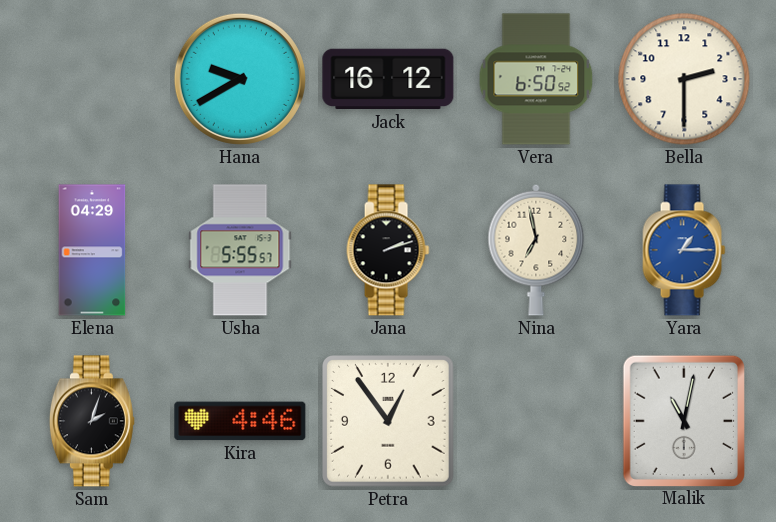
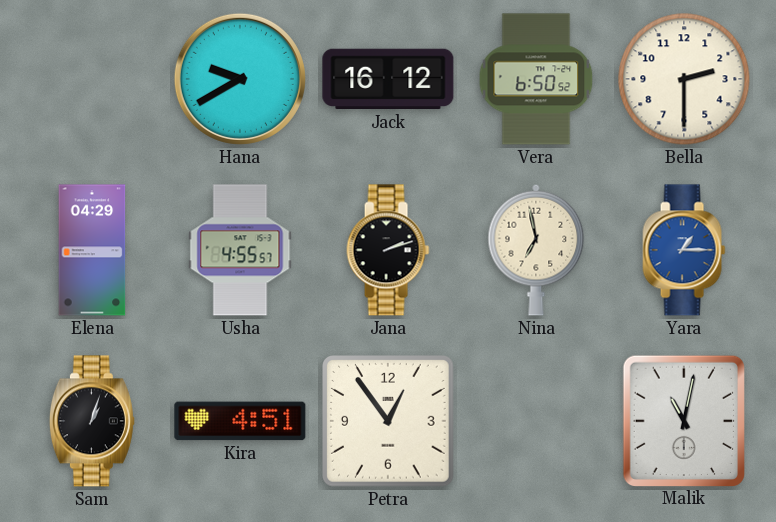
Usha: 5:55 -> 4:55
Sam: 2:03 -> 1:03
Kira: 4:46 -> 4:51
